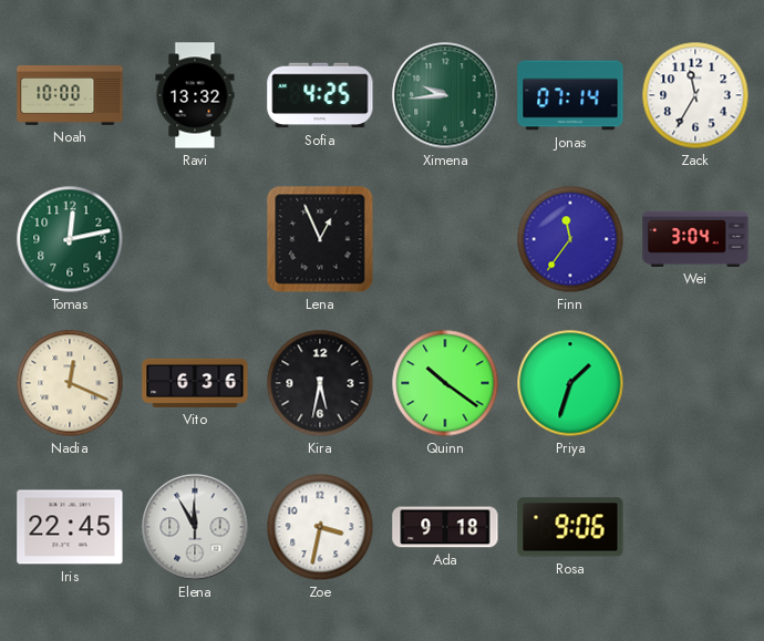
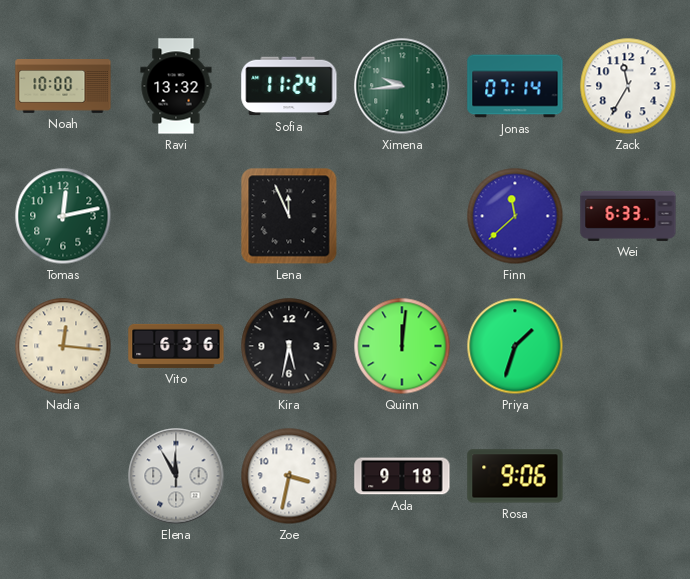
Sofia: 4:25 -> 11:24
Lena: 12:56 -> 11:56
Finn: 11:36 -> 11:38
Wei: 3:04 -> 6:33
Nadia: 12:19 -> 12:16
Quinn: 10:21 -> 12:01
Iris: 22:45 -> none
